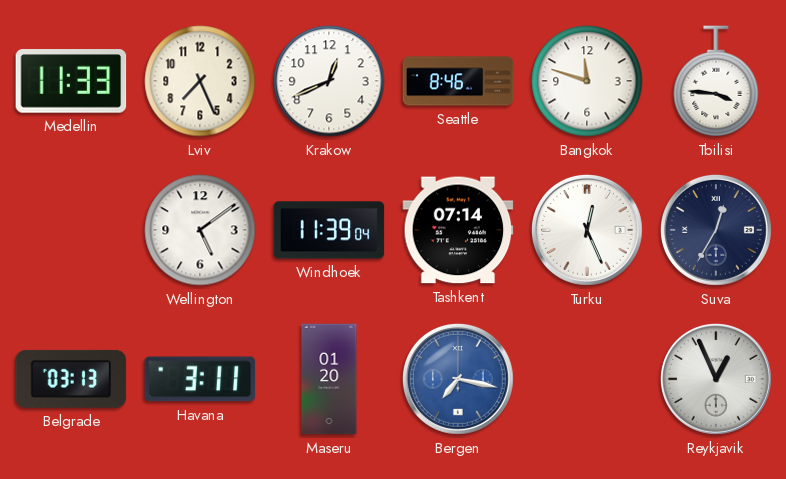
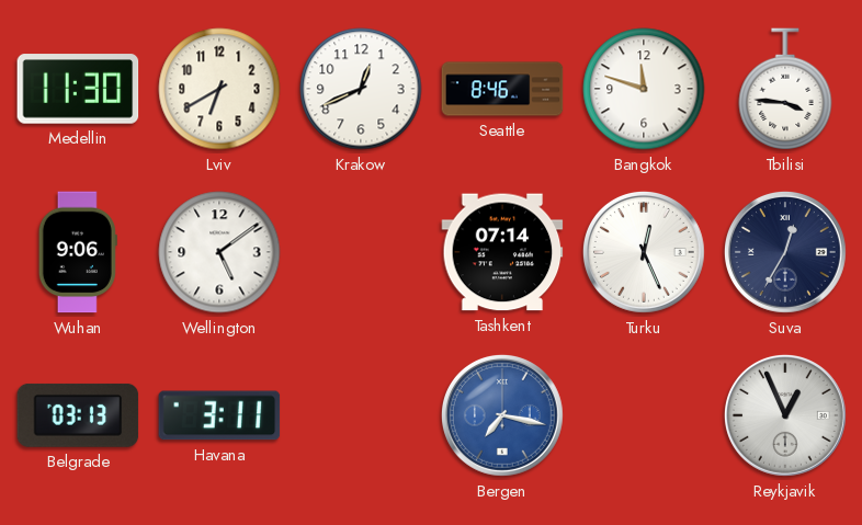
Medellin: 11:33 -> 11:30
Lviv: 7:26 -> 6:40
Wuhan: none -> 9:06
Windhoek: 11:39 -> none
Maseru: 01:20 -> none
